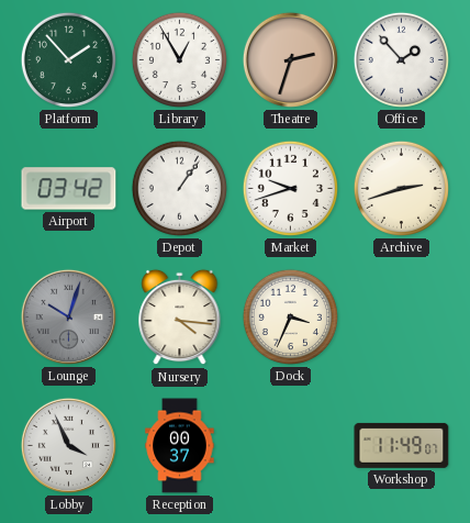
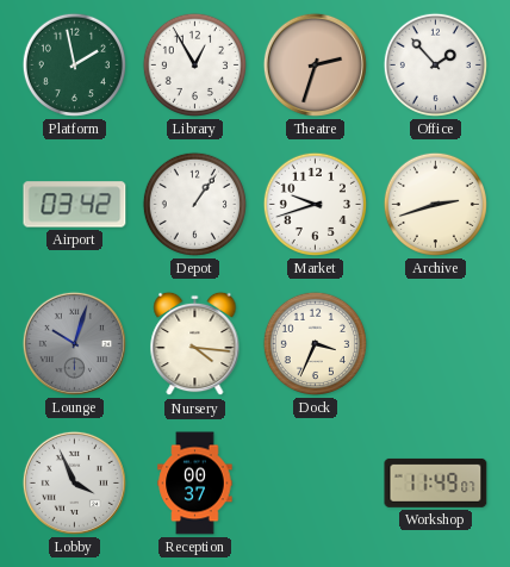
Platform: 1:53 -> 1:58
